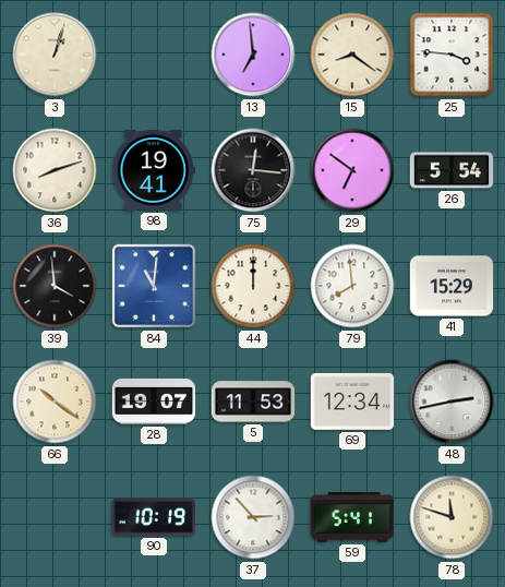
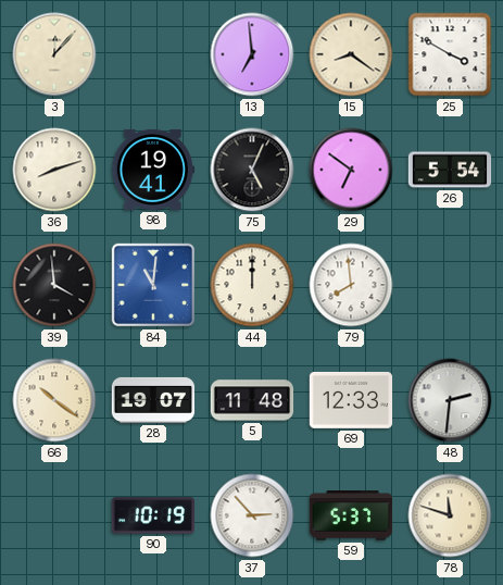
3: 1:03 -> 12:07
25: 3:46 -> 3:50
75: 12:16 -> 5:04
41: 15:29 -> none
5: 11:53 -> 11:48
69: 12:34 -> 12:33
48: 2:43 -> 2:31
59: 5:41 -> 5:37
